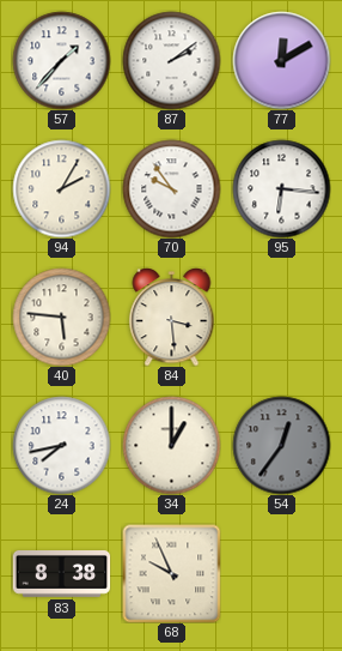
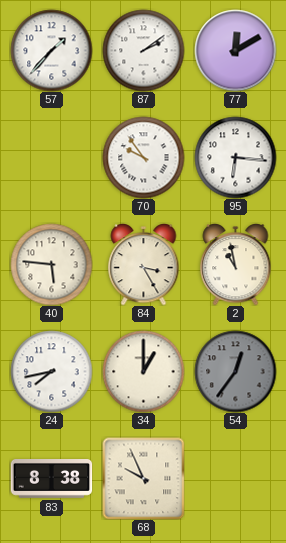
94: 2:05 -> none
84: 3:29 -> 3:25
2: none -> 10:58
